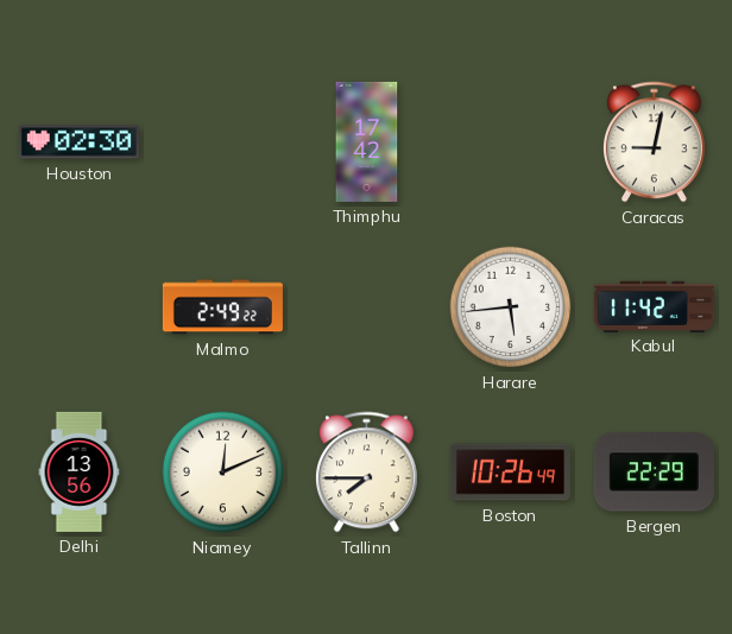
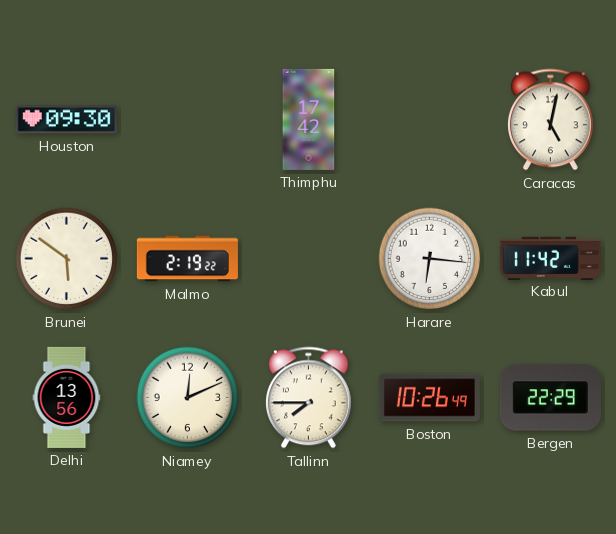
Houston: 02:30 -> 09:30
Caracas: 9:02 -> 5:02
Brunei: none -> 5:51
Malmo: 2:49 -> 2:19
Harare: 5:44 -> 6:16
